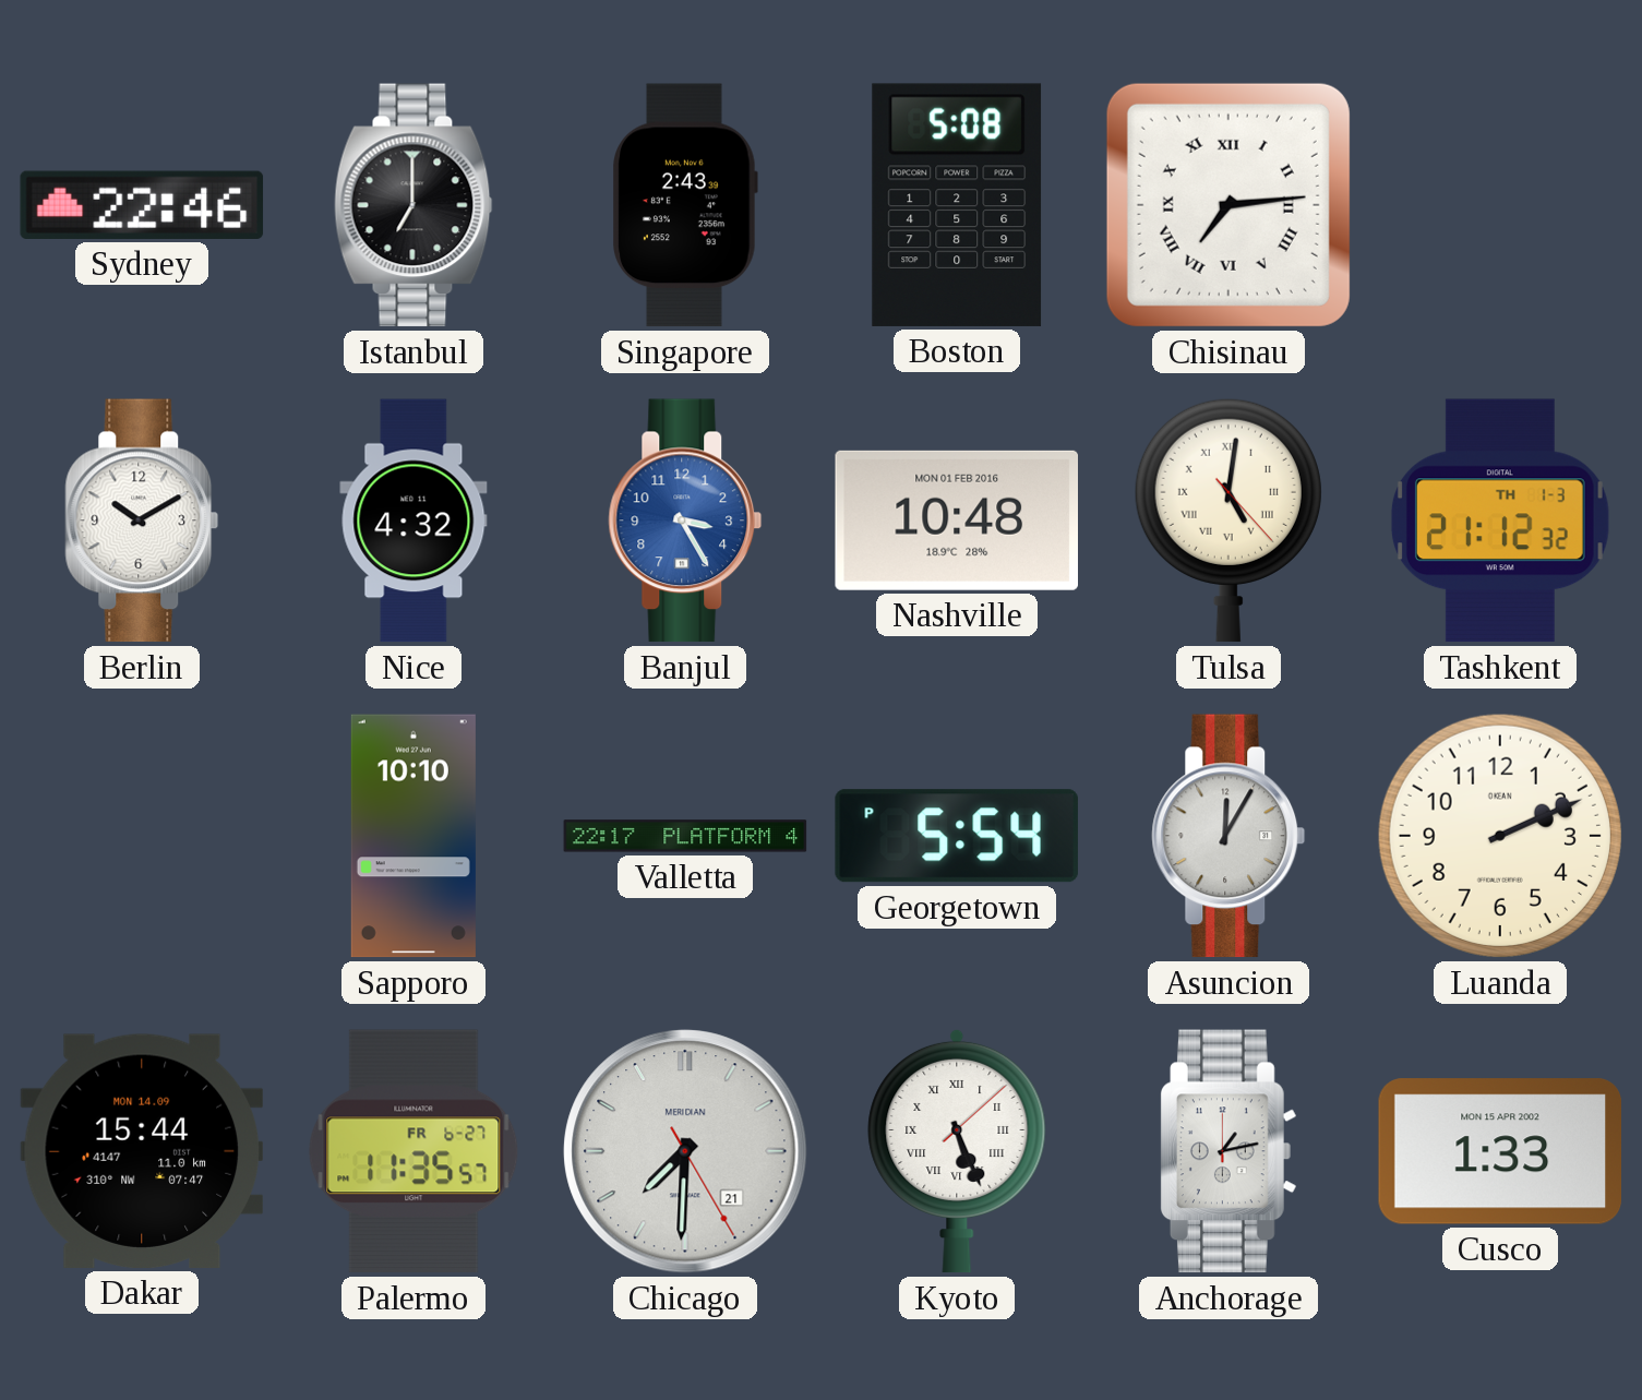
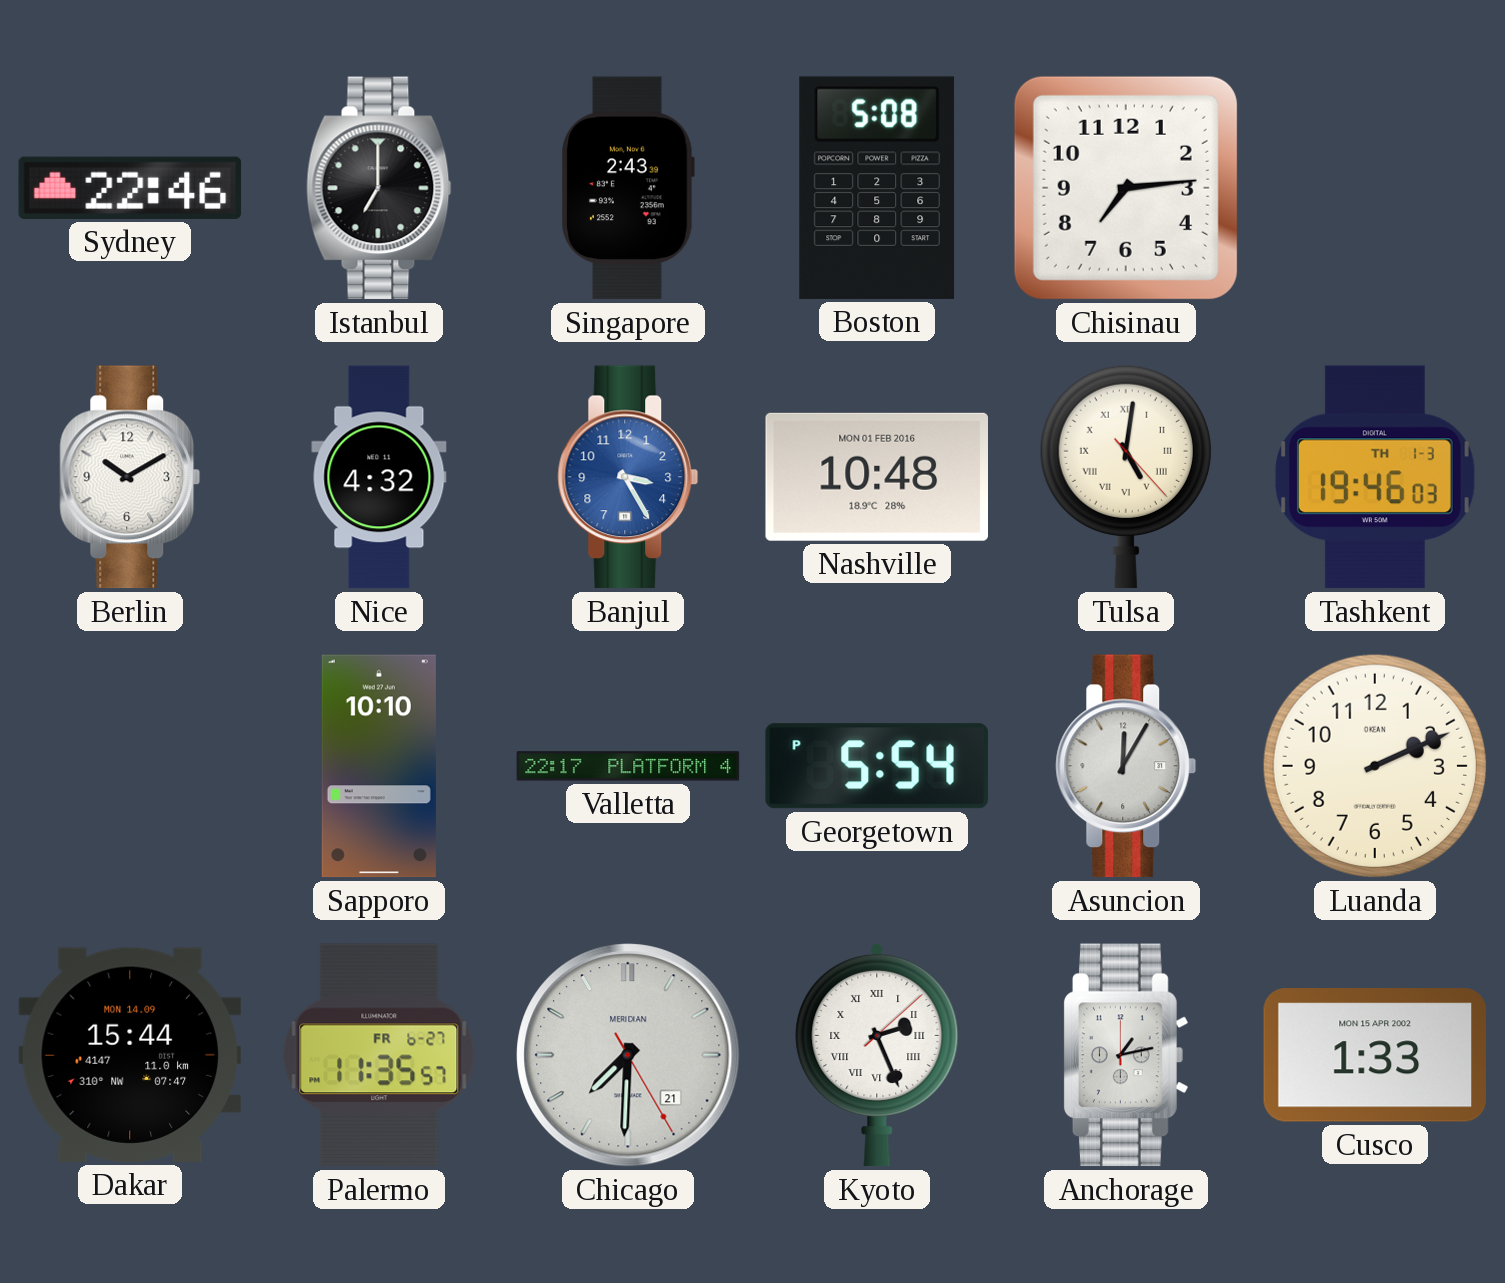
Chisinau numerals: Roman -> Arabic
Tashkent: 21:12 -> 19:46
Kyoto: 5:26 -> 2:26
